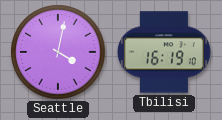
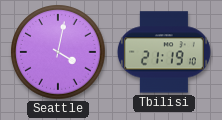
Tbilisi: 16:19 -> 21:19
